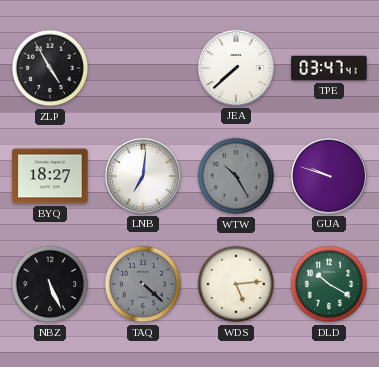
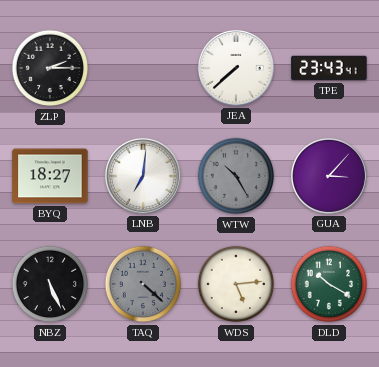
ZLP: 4:55 -> 2:15
TPE: 03:47 -> 23:43
GUA: 9:48 -> 3:07
